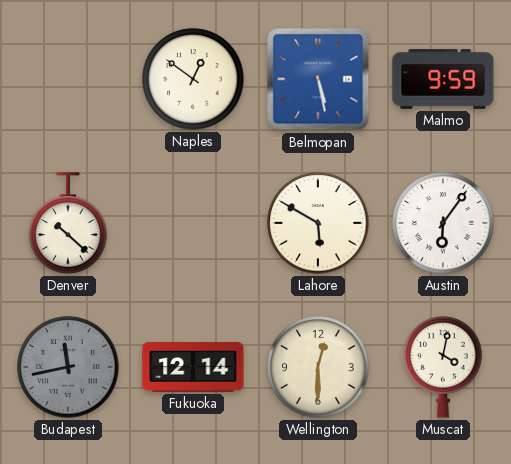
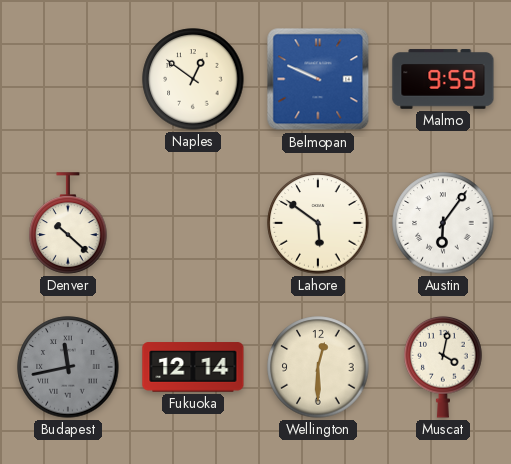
Belmopan: 5:28 -> 9:49
Lahore: 5:50 -> 5:51
